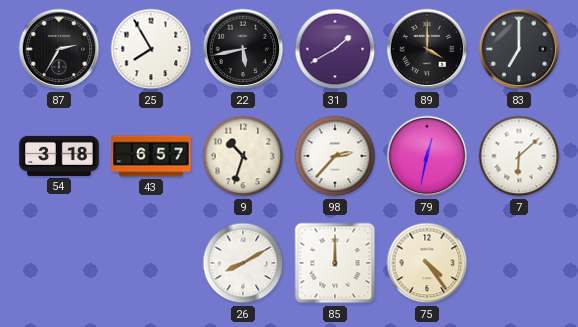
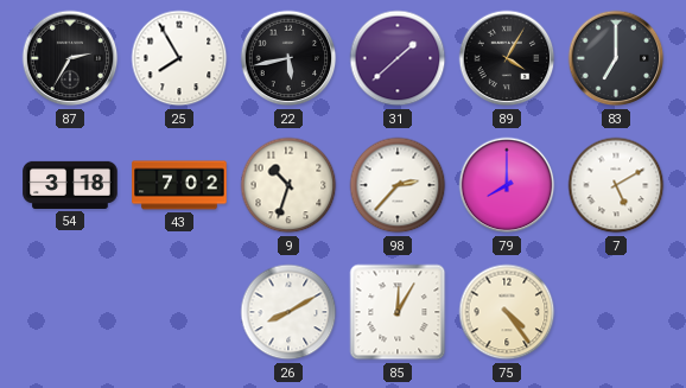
31: 1:40 -> 1:38
89: 4:00 -> 4:05
43: 6:57 -> 7:02
79: 12:32 -> 8:00
7: 6:08 -> 5:10
85: 12:00 -> 12:05
